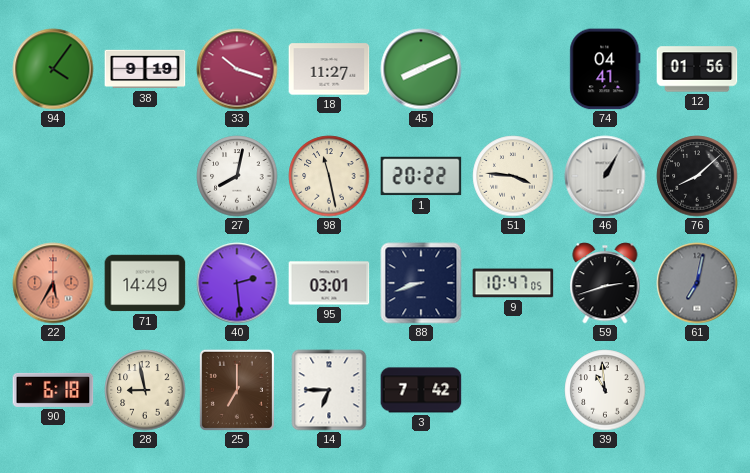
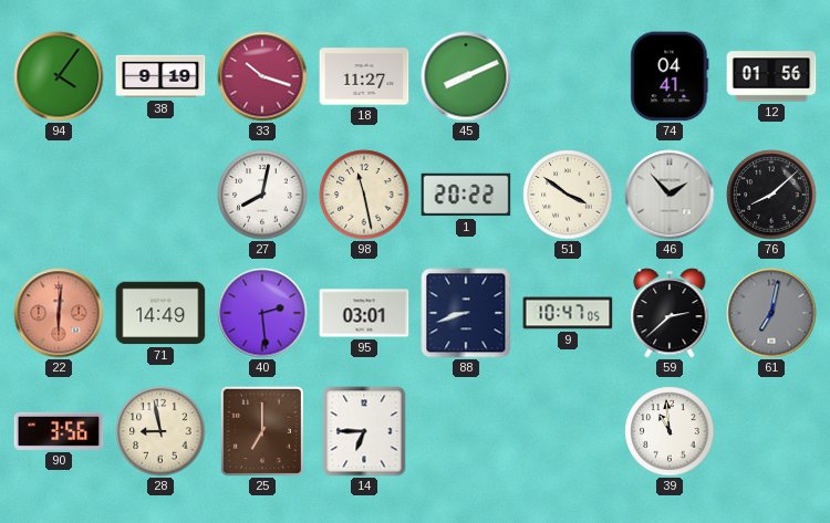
51: 3:46 -> 3:51
46: 1:05 -> 1:53
22: 5:35 -> 6:01
59: 2:42 -> 2:38
90: 6:18 -> 3:56
3: 7:42 -> none
